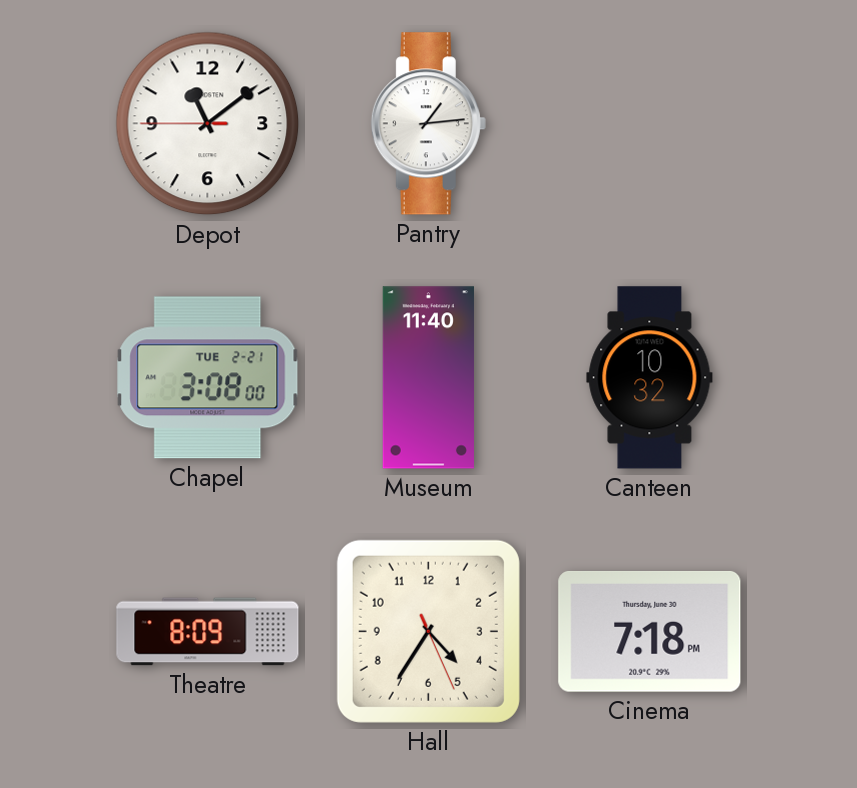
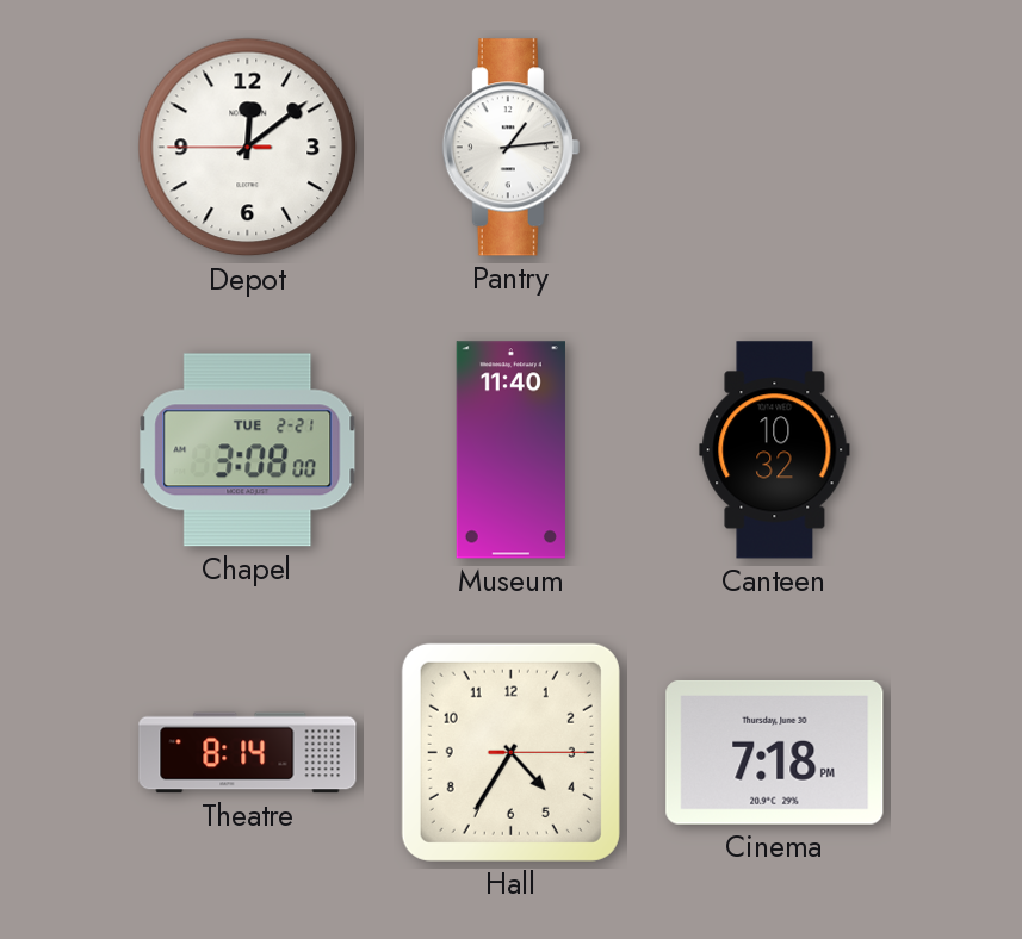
Depot: 11:08 -> 12:08
Theatre: 8:09 -> 8:14
Hall: 4:35:26 -> 4:35:15
